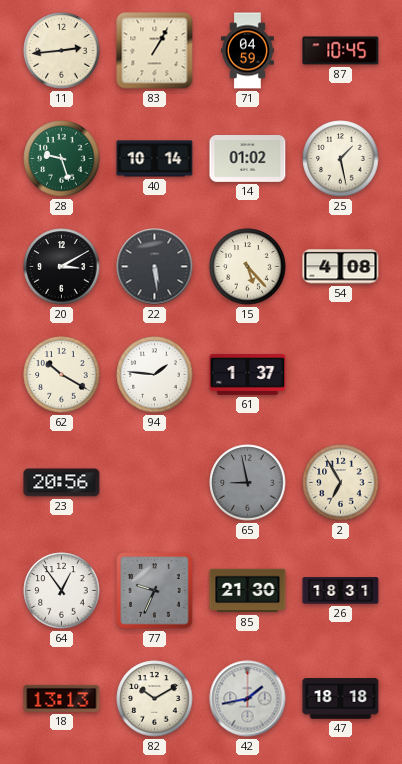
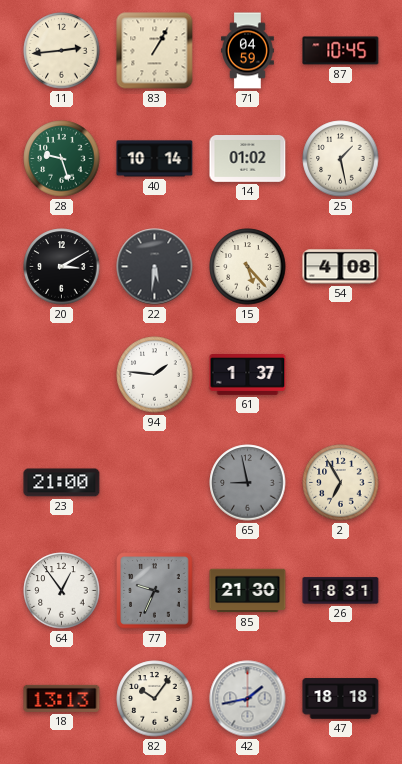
22: 5:29 -> 5:31
62: 10:20 -> none
23: 20:56 -> 21:00
82: 10:10 -> 10:06
